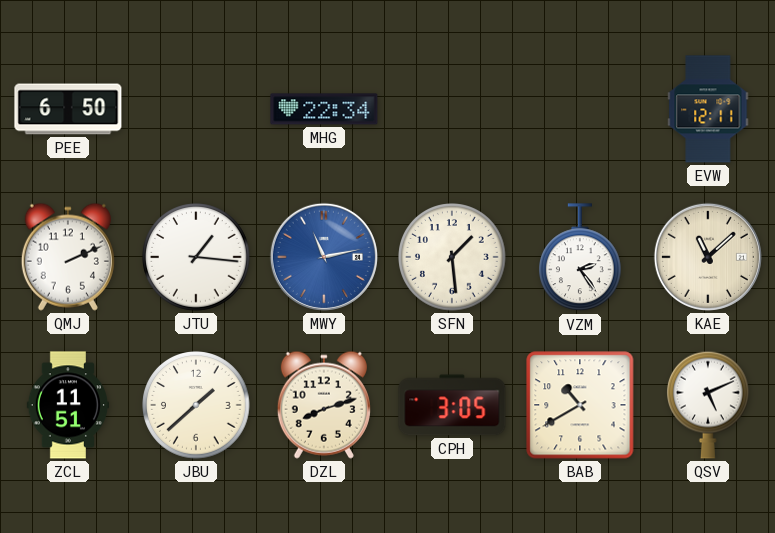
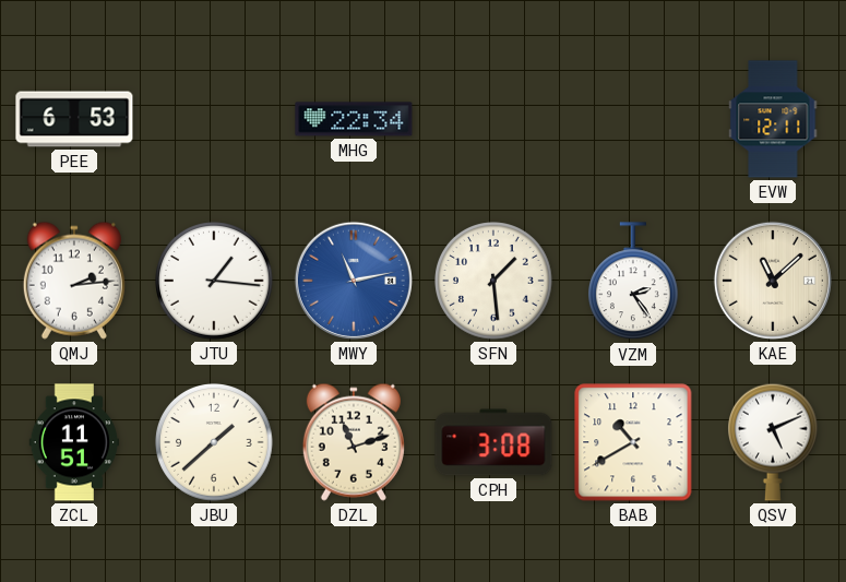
PEE: 6:50 -> 6:53
QMJ: 2:11 -> 2:14
DZL: 8:12 -> 11:12
CPH: 3:05 -> 3:08
